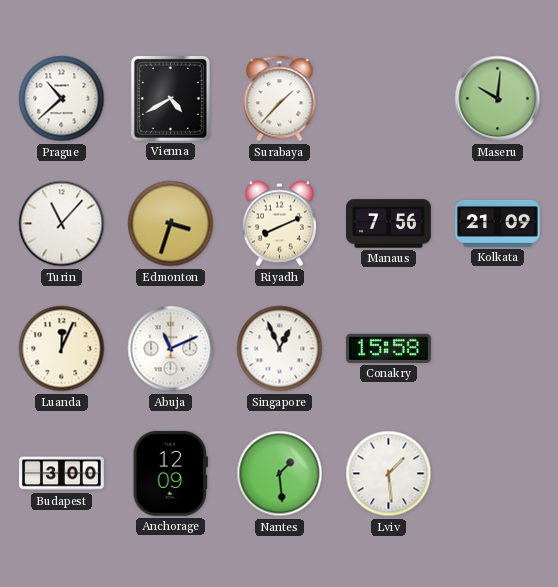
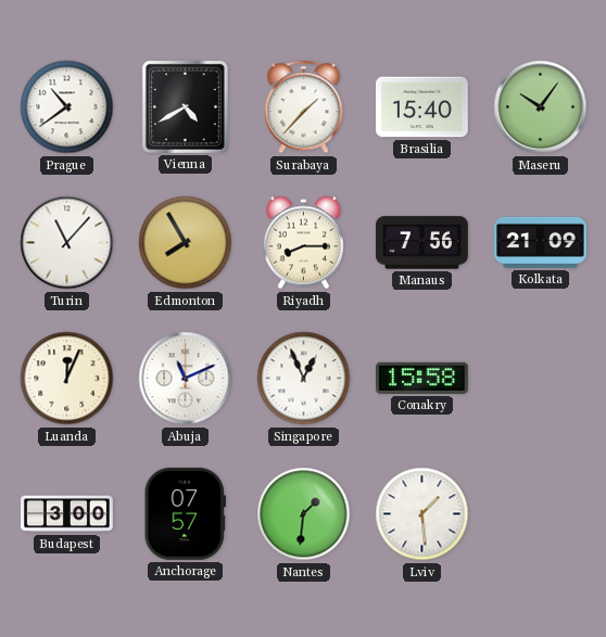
Prague: 10:38 -> 10:39
Brasilia: none -> 15:40
Maseru: 10:01 -> 10:06
Edmonton: 3:33 -> 7:55
Riyadh: 8:11 -> 8:15
Anchorage: 12:09 -> 07:57
Nantes: 1:29 -> 1:31
